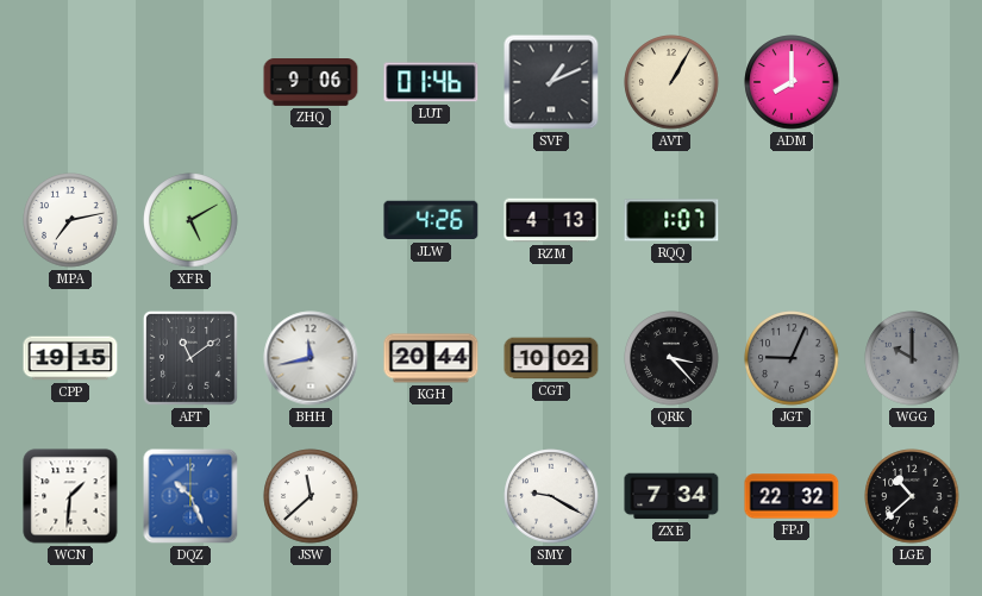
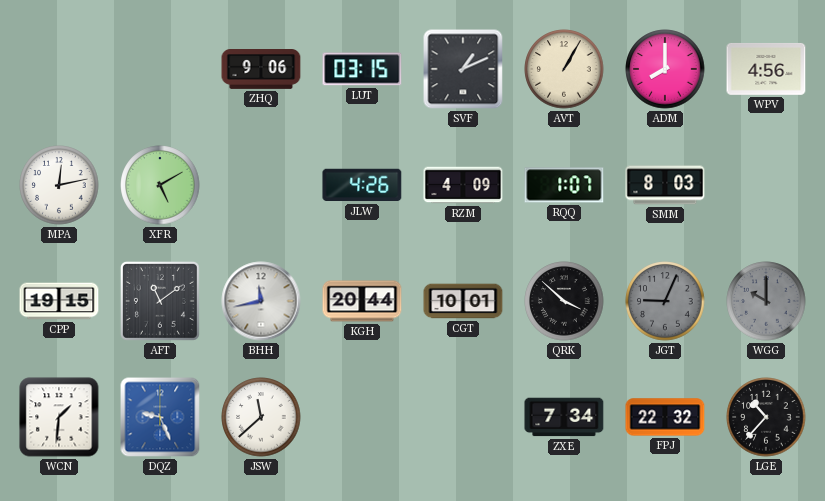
LUT: 01:46 -> 03:15
WPV: none -> 4:56
MPA: 7:13 -> 12:13
RZM: 4:13 -> 4:09
SMM: none -> 8:03
CGT: 10:02 -> 10:01
QRK: 3:23 -> 3:52
DQZ: 10:26 -> 9:26
SMY: 9:20 -> none
LGE: 10:38 -> 10:37
